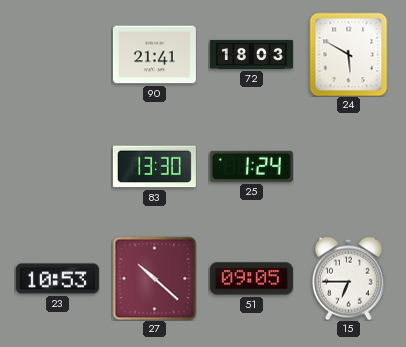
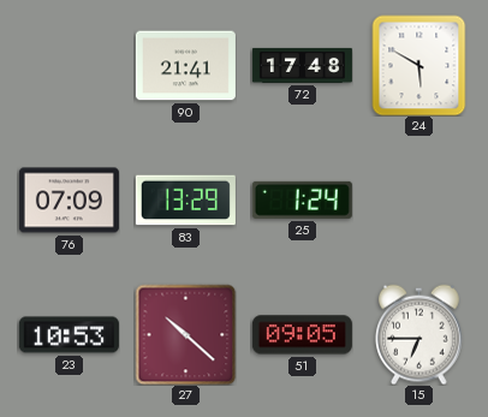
72: 18:03 -> 17:48
76: none -> 07:09
83: 13:30 -> 13:29
